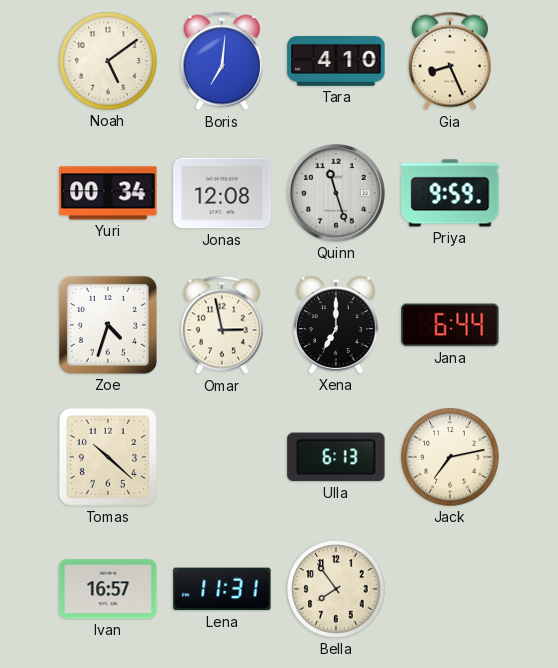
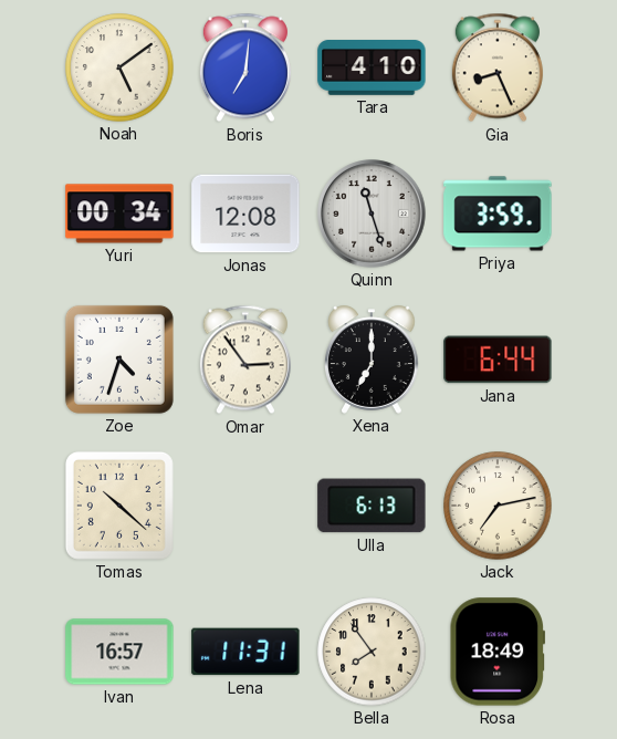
Priya: 9:59 -> 3:59
Omar: 2:58 -> 2:54
Rosa: none -> 18:49
